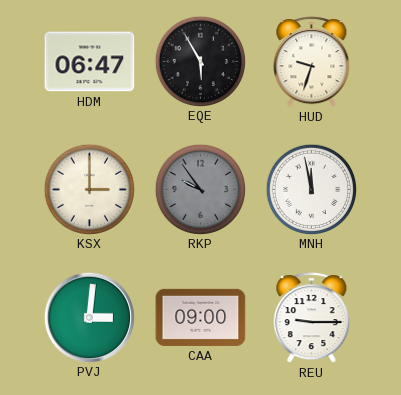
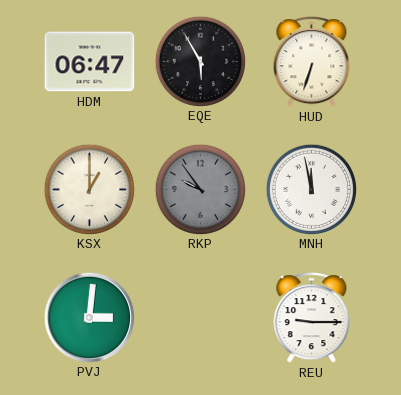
HUD: 9:33 -> 6:33
KSX: 3:00 -> 1:00
CAA: 09:00 -> none
